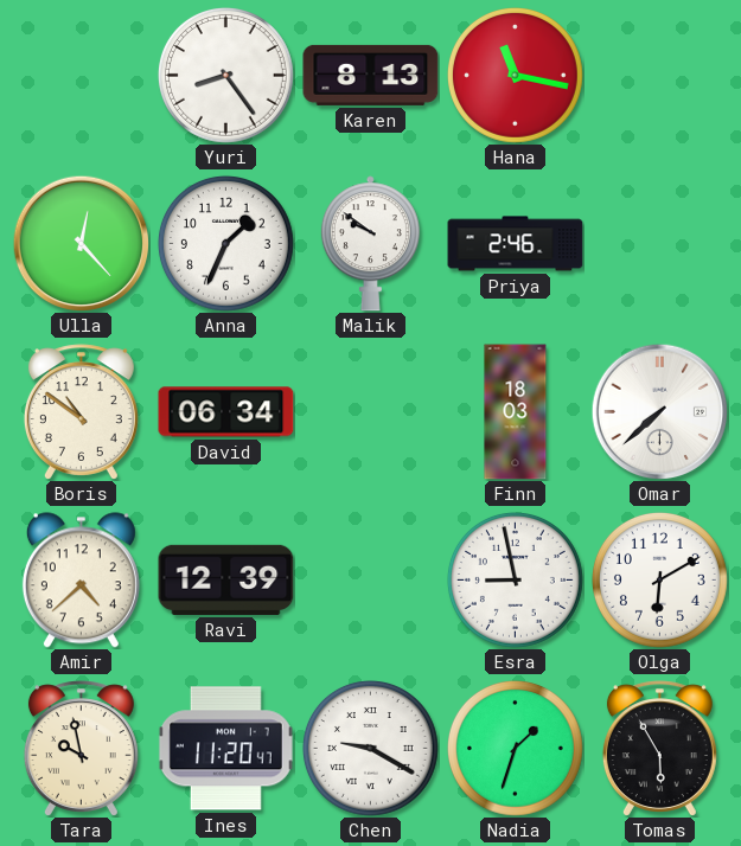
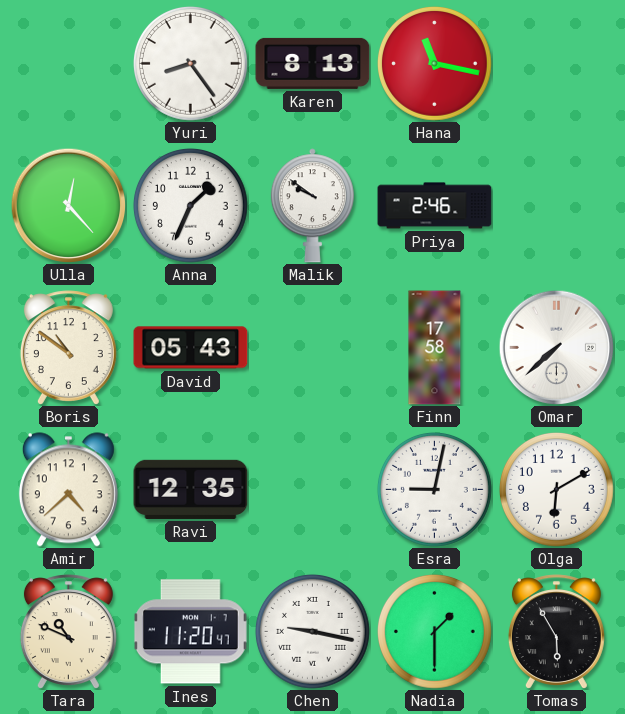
David: 06:34 -> 05:43
Finn: 18:03 -> 17:58
Ravi: 12:39 -> 12:35
Esra: 8:58 -> 9:02
Tara: 9:58 -> 10:49
Chen: 9:20 -> 9:17
Nadia: 1:33 -> 1:30
